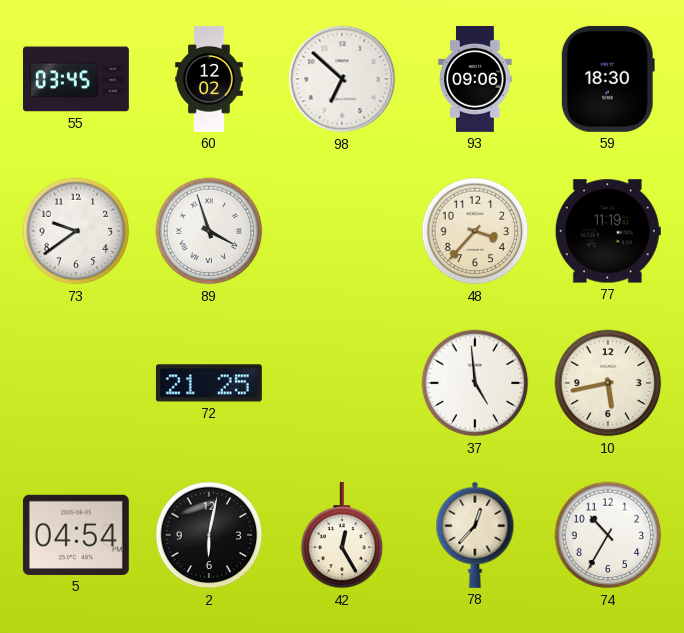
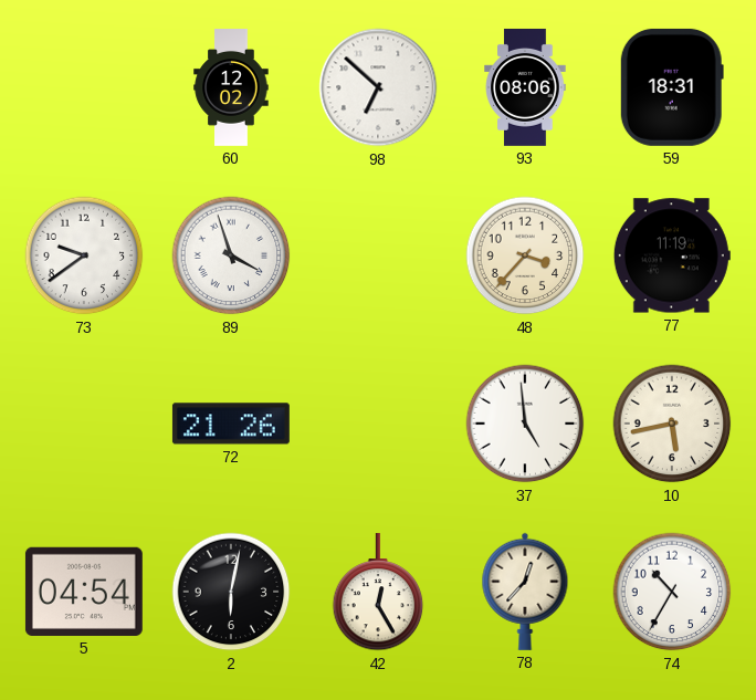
55: 03:45 -> none
93: 09:06 -> 08:06
59: 18:30 -> 18:31
72: 21:25 -> 21:26
